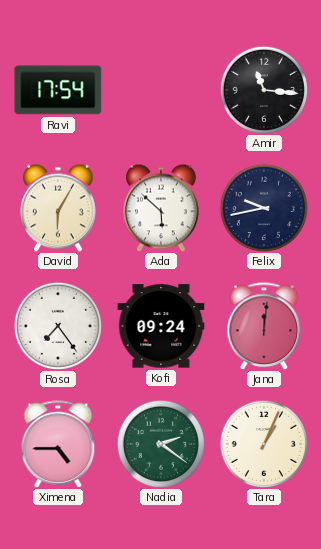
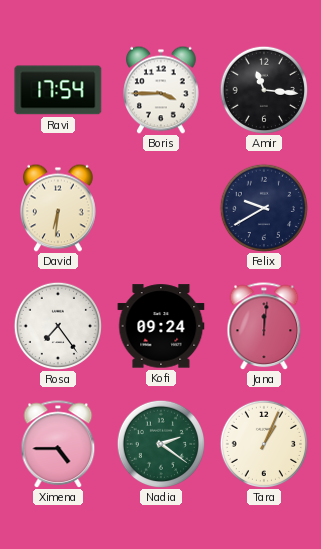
Boris: none -> 3:45
David: 6:05 -> 6:31
Ada: 5:52 -> none
Felix: 9:43 -> 9:40
